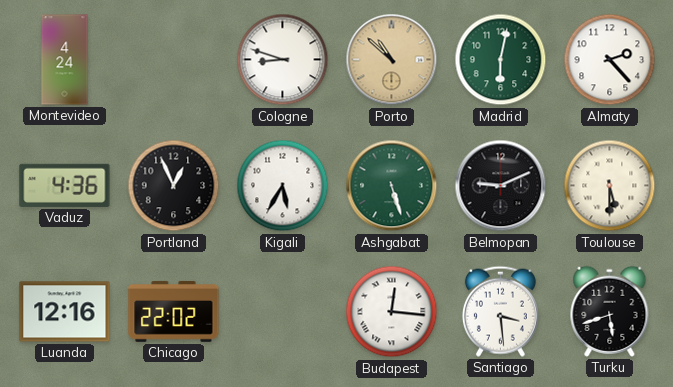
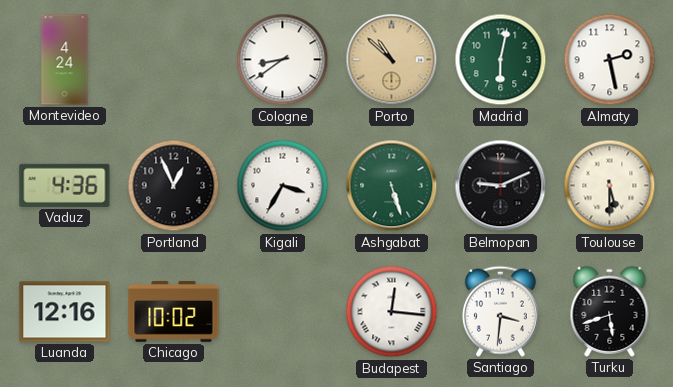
Cologne: 8:48 -> 8:39
Almaty: 2:23 -> 2:28
Kigali: 5:35 -> 3:35
Chicago: 22:02 -> 10:02
Santiago: 3:29 -> 3:31
